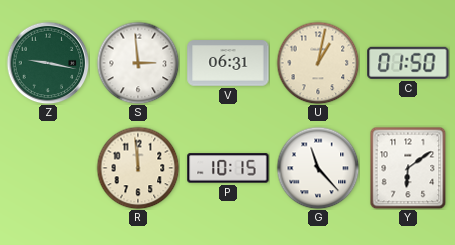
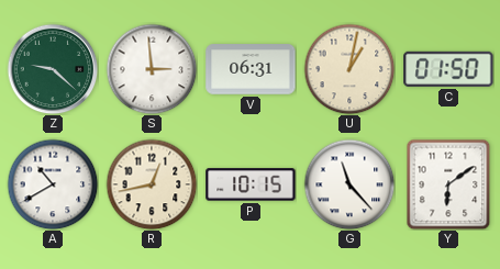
Z: 9:17 -> 9:22
A: none -> 10:40
R: 11:59 -> 12:43
